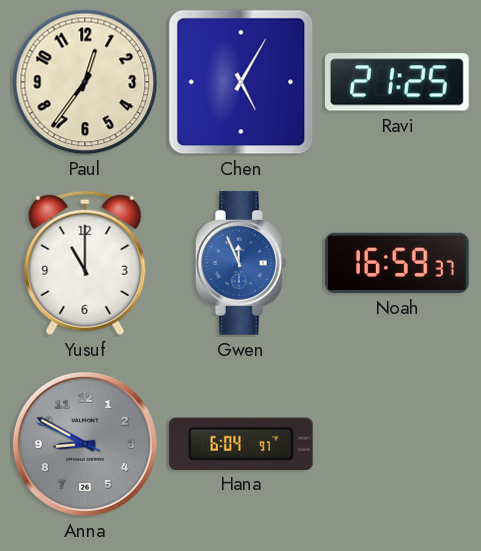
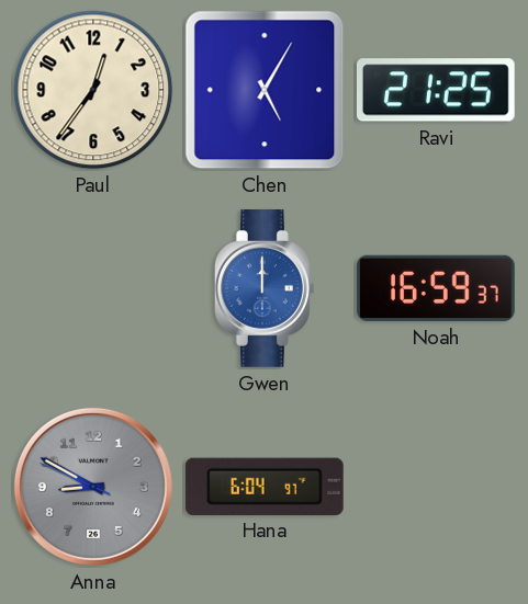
Yusuf: 11:00 -> none
Gwen: 11:56 -> 12:00
